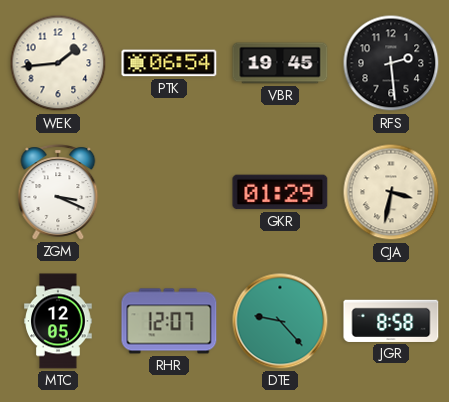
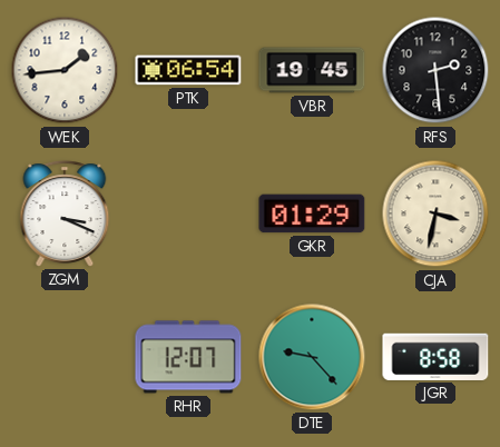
MTC: 12:05 -> none
